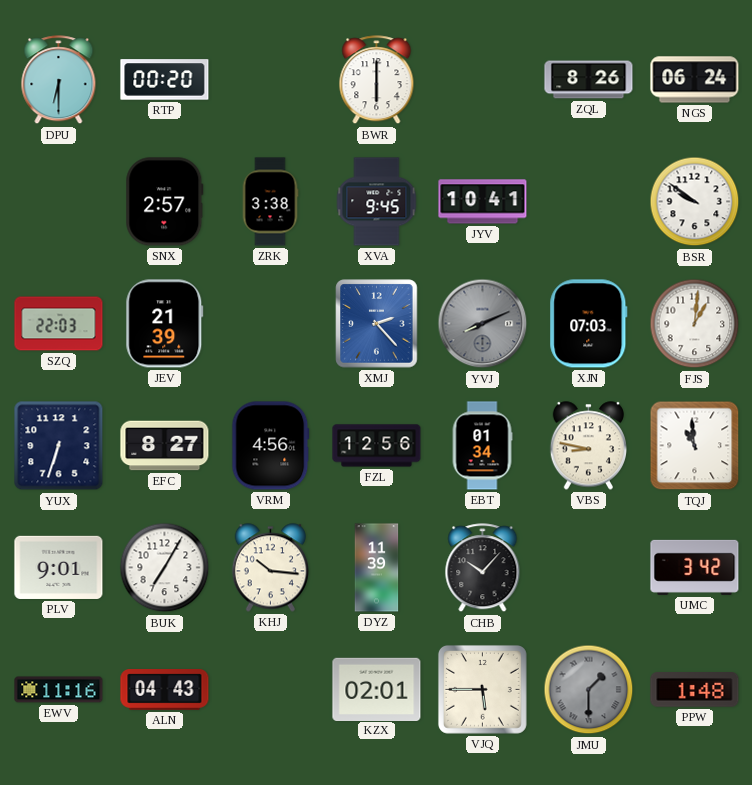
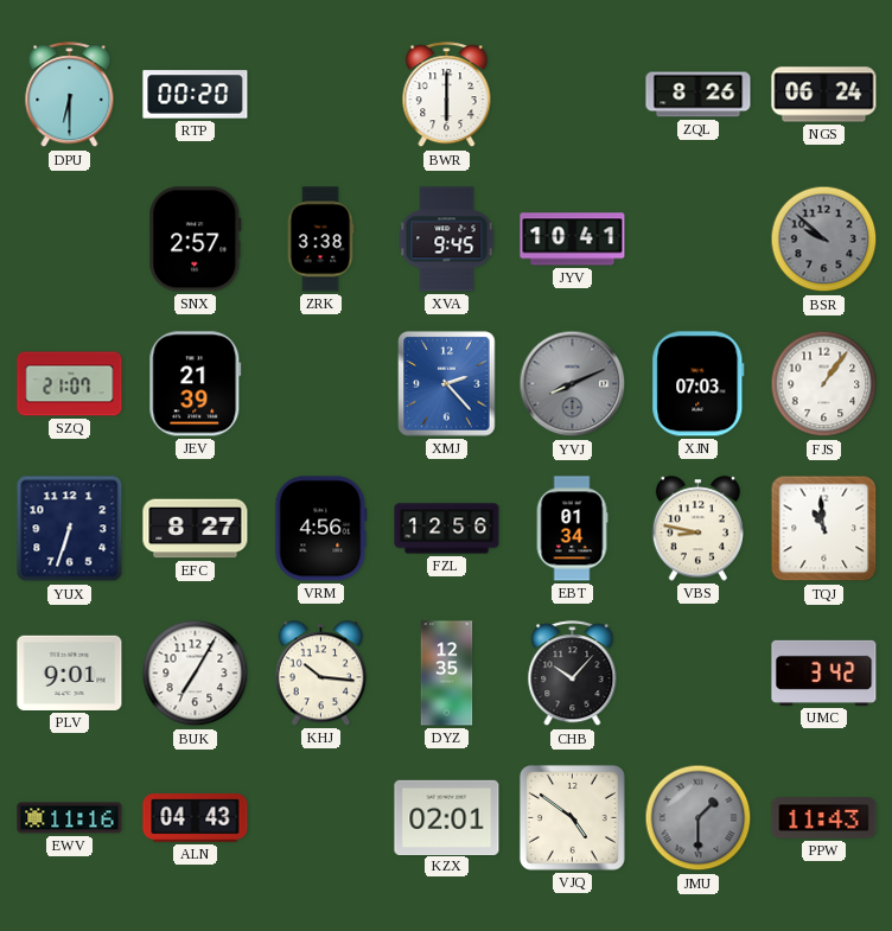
BSR: 9:51 -> 9:52
BSR dial: white -> grey
SZQ: 22:03 -> 21:07
FJS: 1:01 -> 1:06
DYZ: 11:39 -> 12:35
VJQ: 5:45 -> 4:51
PPW: 1:48 -> 11:43
